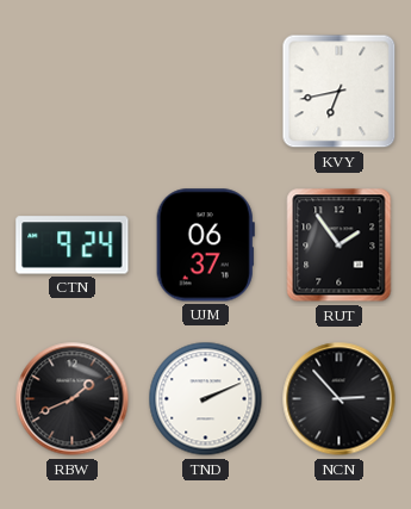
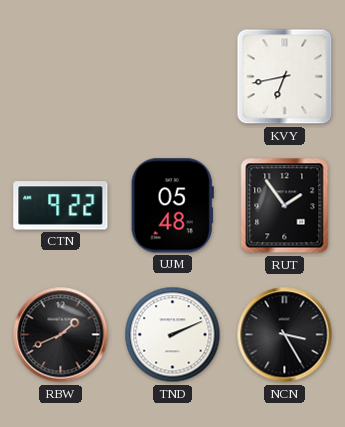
CTN: 9:24 -> 9:22
UJM: 06:37 -> 05:48
NCN: 2:53 -> 3:25
